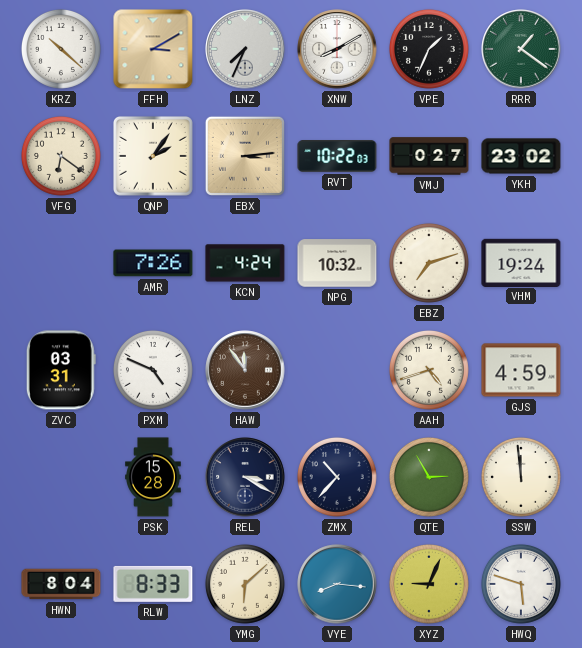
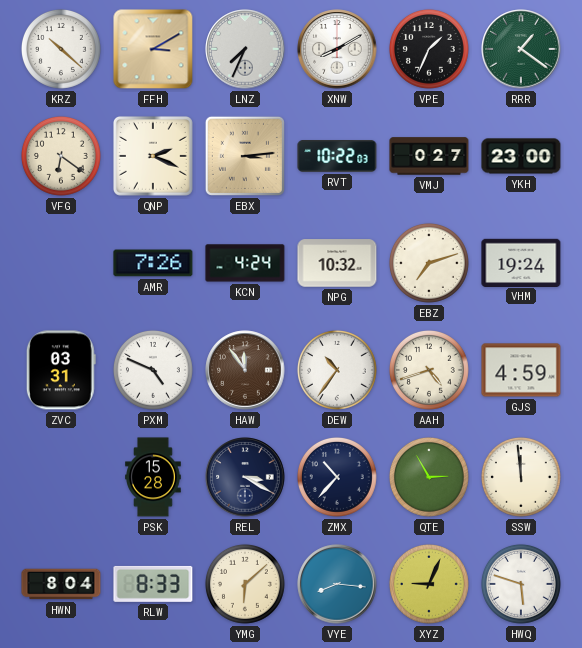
QNP: 2:06 -> 2:19
YKH: 23:02 -> 23:00
DEW: none -> 10:36
